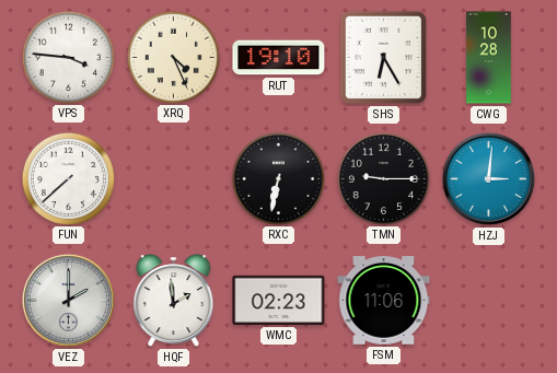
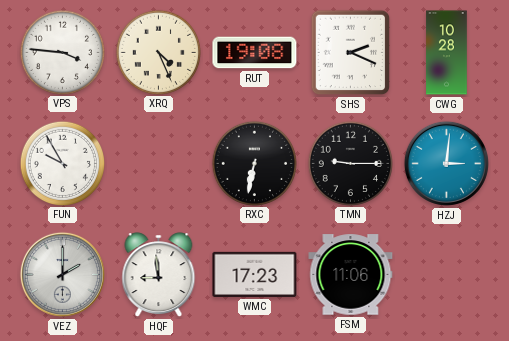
RUT: 19:10 -> 19:08
SHS: 6:25 -> 2:19
FUN: 7:38 -> 9:55
HQF: 1:59 -> 8:59
WMC: 02:23 -> 17:23
